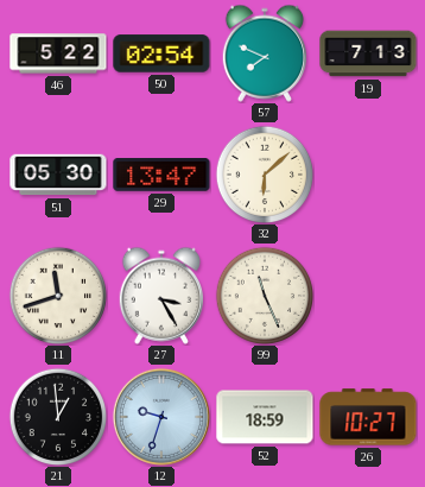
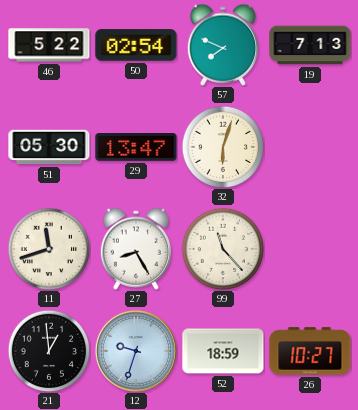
32: 6:08 -> 6:03
27: 3:25 -> 8:25
99: 11:26 -> 11:23
